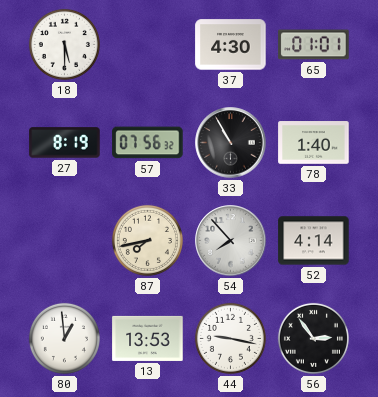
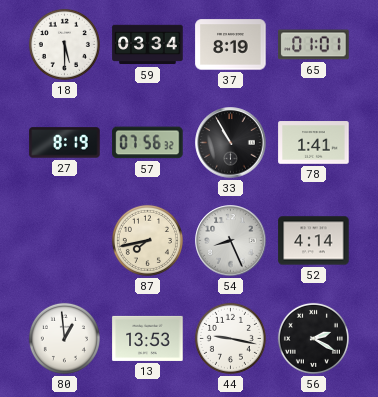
59: none -> 03:34
37: 4:30 -> 8:19
78: 1:40 -> 1:41
54: 7:53 -> 8:26
56: 2:54 -> 2:20
